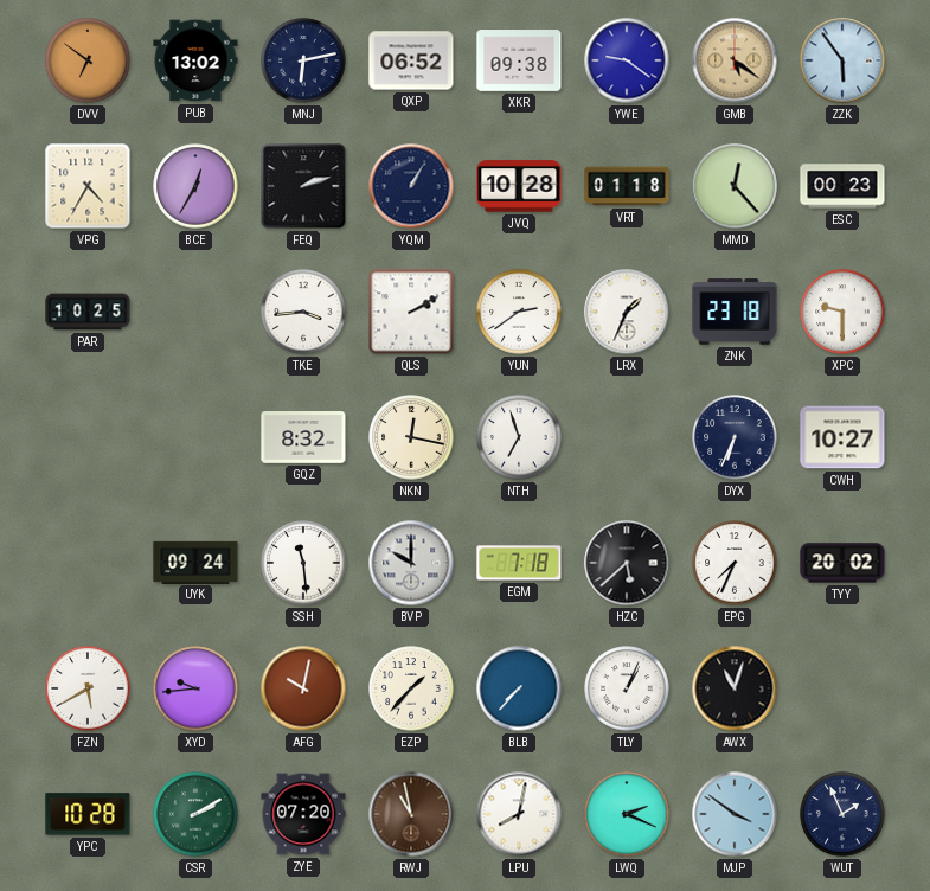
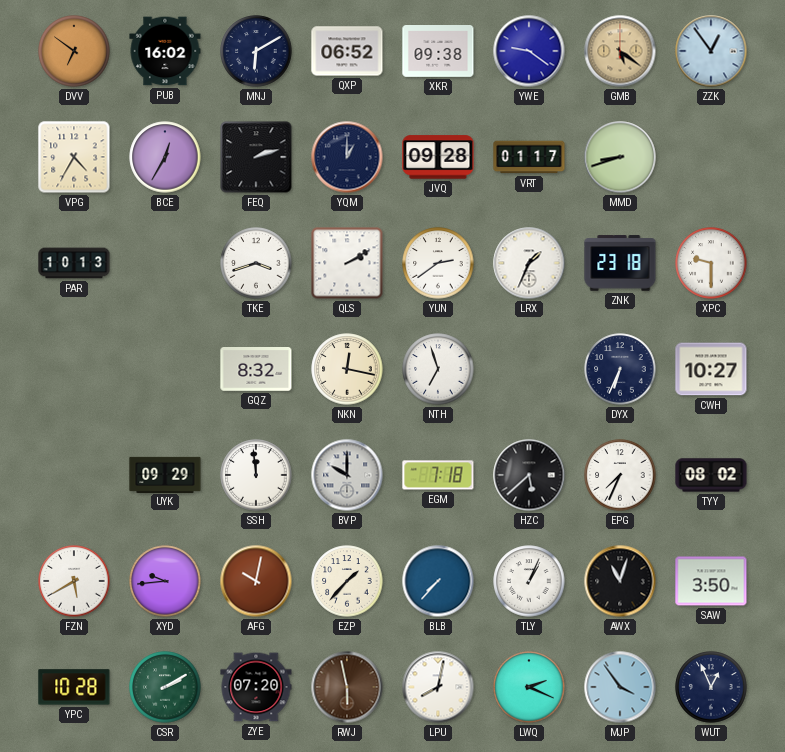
PUB: 13:02 -> 16:02
MNJ: 6:13 -> 6:10
ZZK: 5:54 -> 12:54
YQM: 1:05 -> 1:00
JVQ: 10:28 -> 09:28
VRT: 01:18 -> 01:17
MMD: 12:23 -> 8:42
ESC: 00:23 -> none
PAR: 10:25 -> 10:13
TKE: 3:44 -> 3:42
UYK: 09:24 -> 09:29
SSH: 11:29 -> 11:59
TYY: 20:02 -> 08:02
SAW: none -> 3:50
RWJ: 10:58 -> 5:58
MJP: 3:51 -> 3:54
WUT: 1:56 -> 12:56
